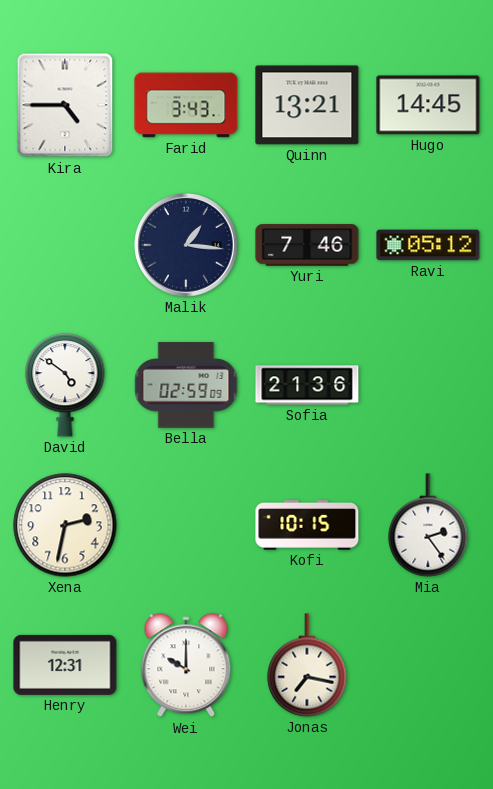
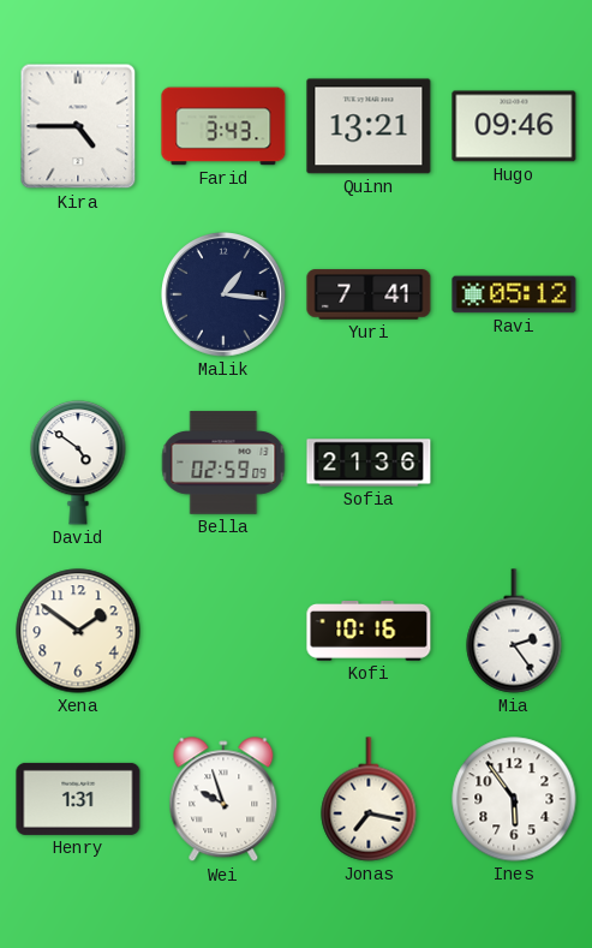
Hugo: 14:45 -> 09:46
Yuri: 7:46 -> 7:41
Xena: 2:32 -> 1:51
Kofi: 10:15 -> 10:16
Henry: 12:31 -> 1:31
Wei: 10:00 -> 9:57
Ines: none -> 5:54
